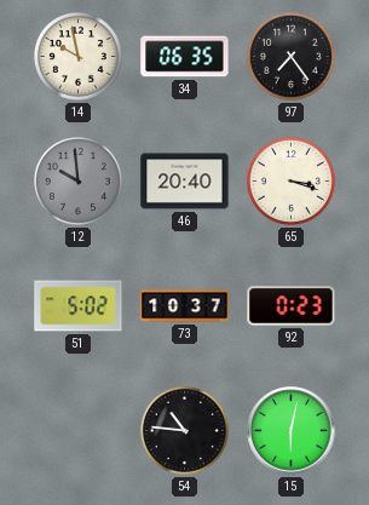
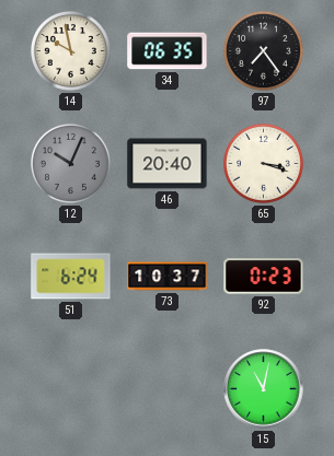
12: 9:59 -> 10:04
51: 5:02 -> 6:24
54: 10:46 -> none
15: 6:02 -> 11:02
